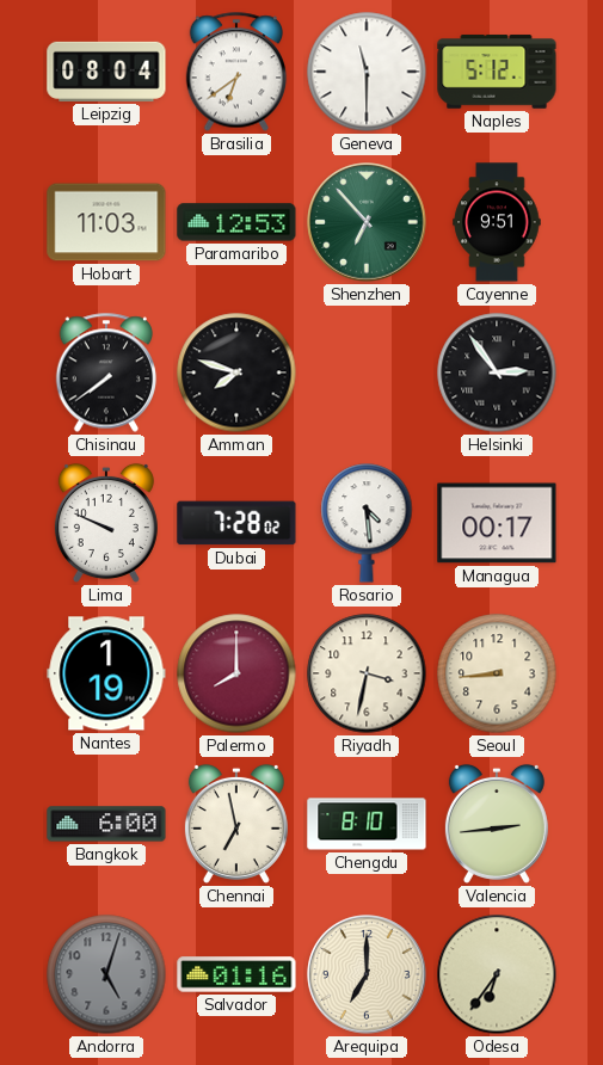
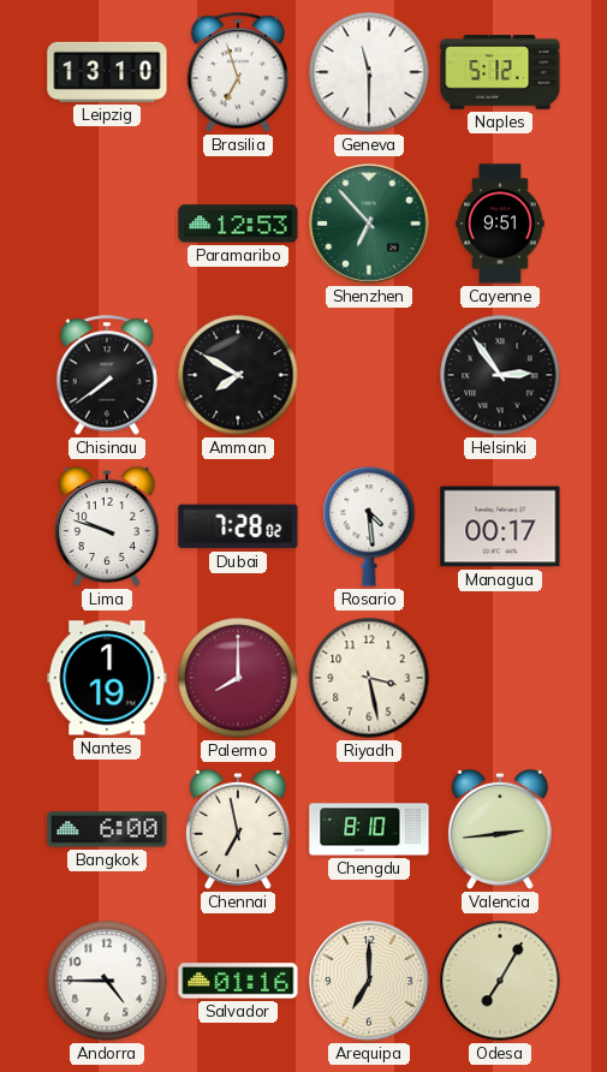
Leipzig: 08:04 -> 13:10
Brasilia: 6:39 -> 6:57
Hobart: 11:03 -> none
Amman: 7:48 -> 7:50
Lima: 9:49 -> 9:48
Riyadh: 3:32 -> 3:28
Seoul: 8:44 -> none
Andorra: 5:03 -> 4:45
Andorra dial: grey -> white
Odesa: 6:36 -> 7:05
